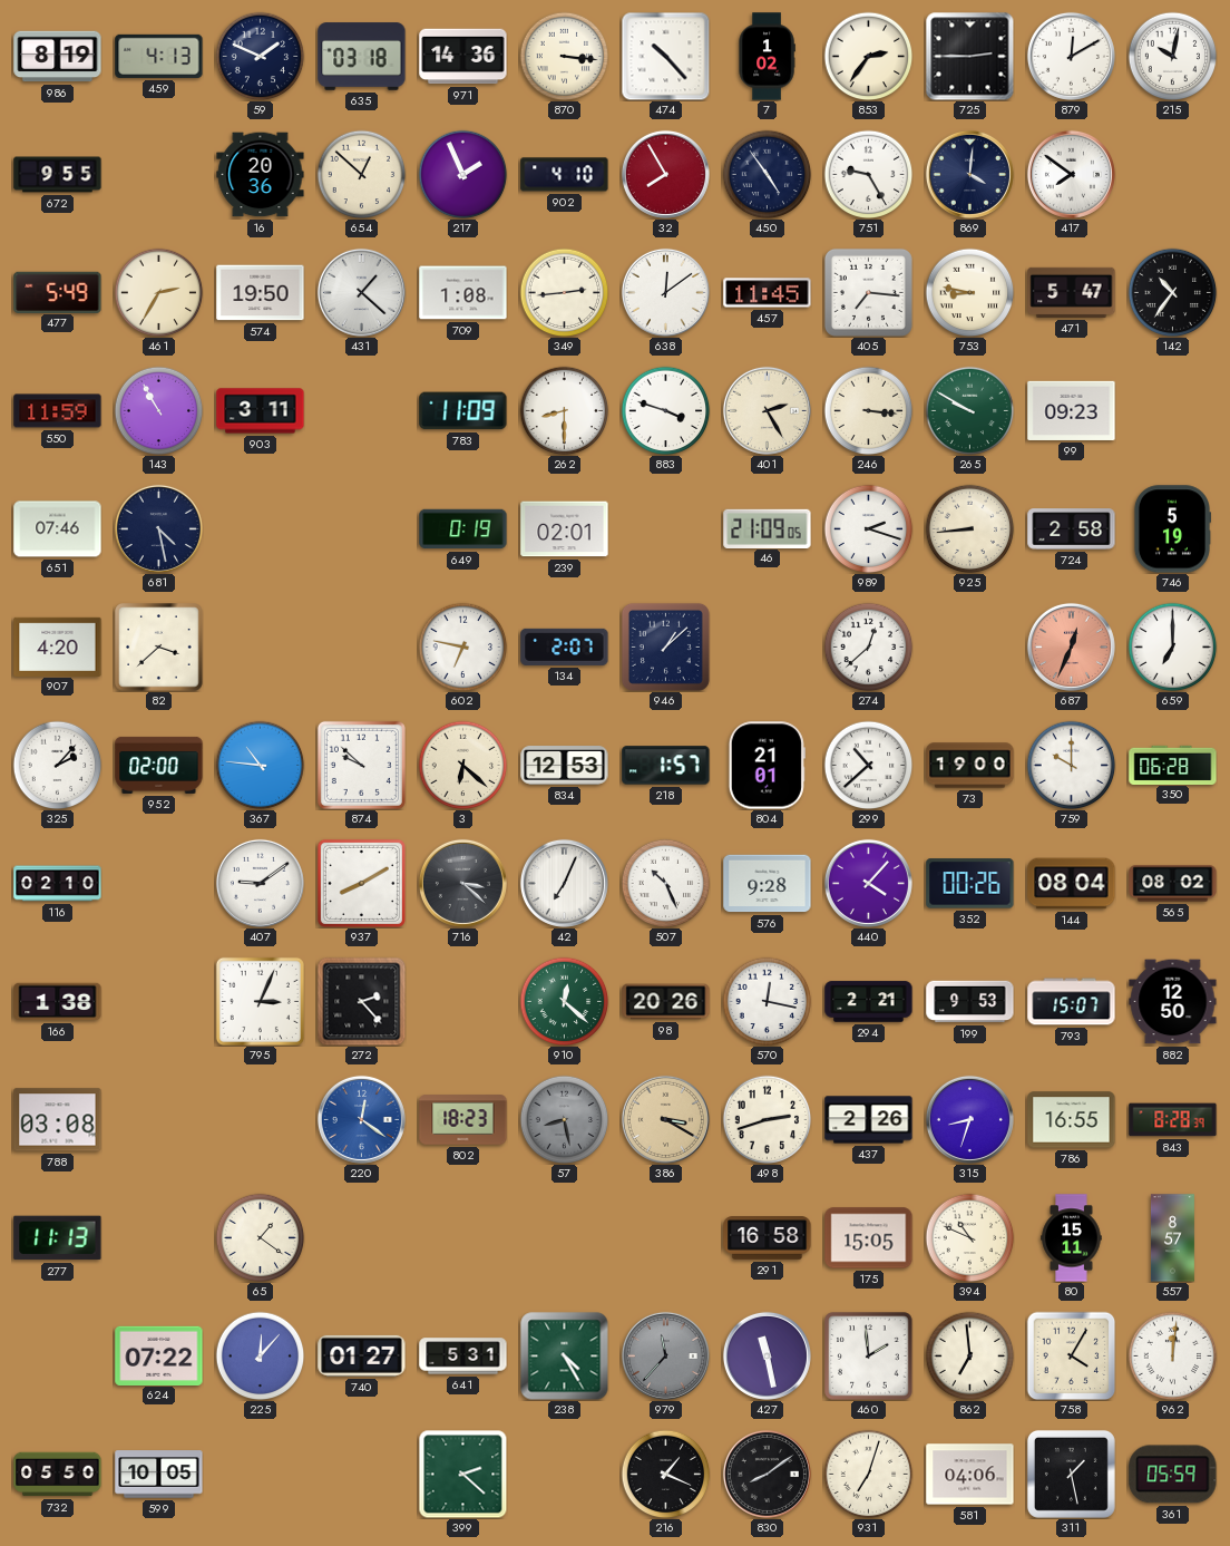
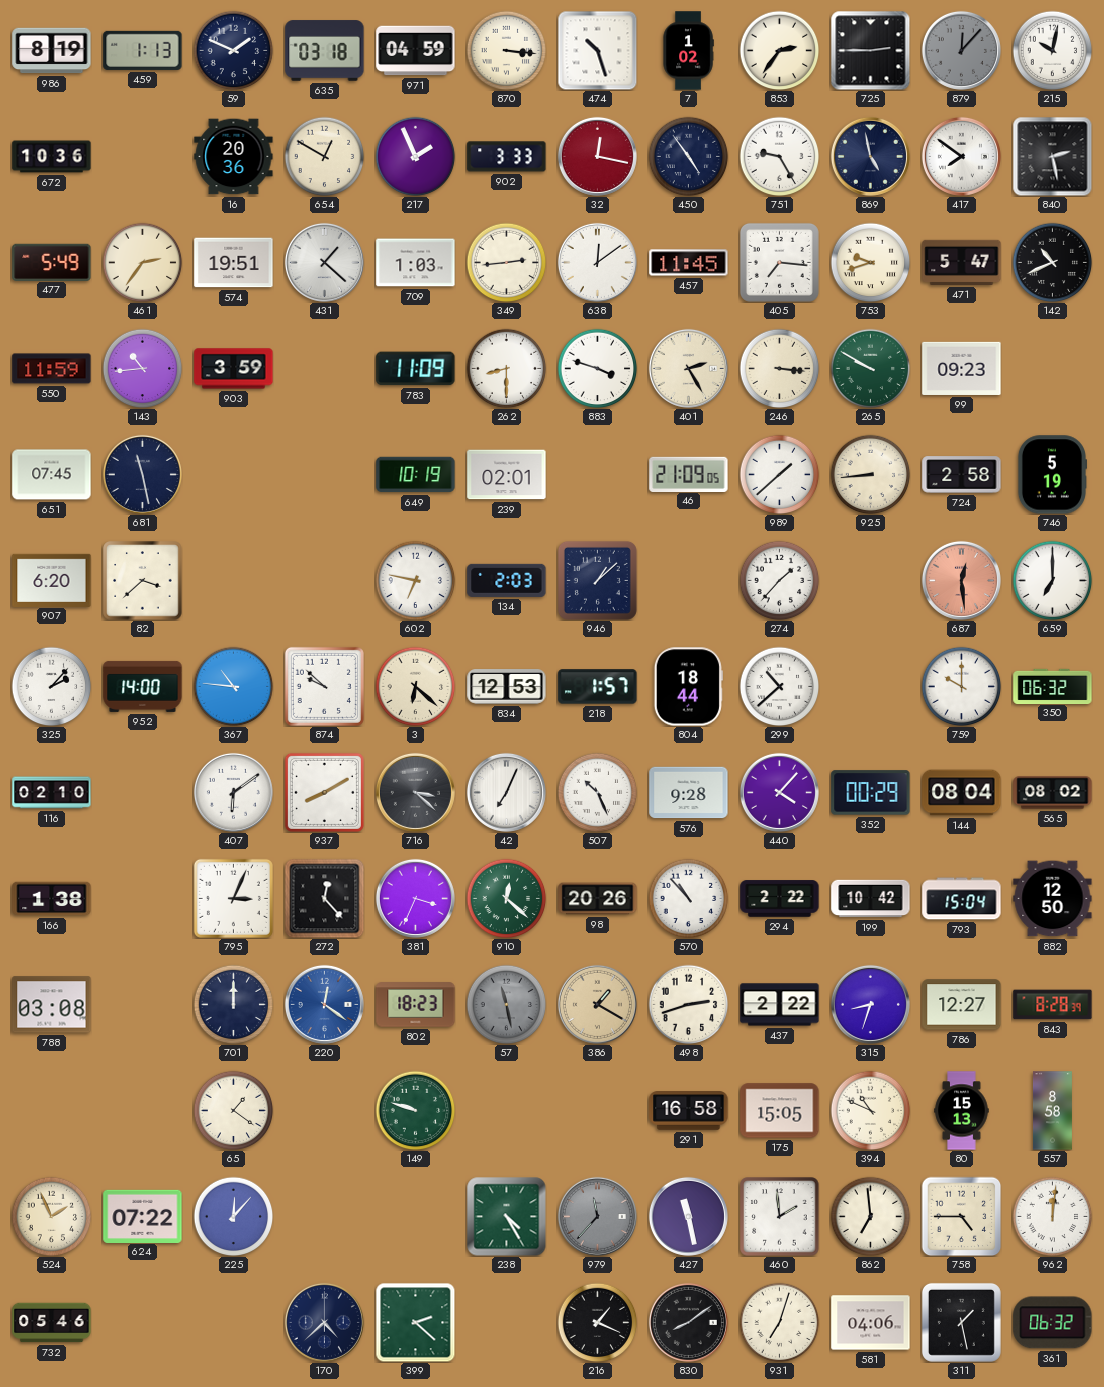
459: 4:13 -> 1:13
971: 14:36 -> 04:59
474: 10:23 -> 10:27
879: 12:10 -> 12:07
879 dial: white -> grey
672: 9:55 -> 10:36
654: 12:52 -> 12:50
902: 4:10 -> 3:33
32: 7:55 -> 12:17
869: 4:01 -> 4:58
840: none -> 2:28
461: 2:35 -> 2:36
574: 19:50 -> 19:51
709: 1:08 -> 1:03
753: 8:47 -> 9:42
142: 10:36 -> 10:41
143: 10:55 -> 10:44
903: 3:11 -> 3:59
651: 07:46 -> 07:45
681: 4:28 -> 11:28
649: 0:19 -> 10:19
989: 2:18 -> 1:38
907: 4:20 -> 6:20
134: 2:07 -> 2:03
274: 12:38 -> 1:37
687: 12:34 -> 12:29
952: 02:00 -> 14:00
804: 21:01 -> 18:44
73: 19:00 -> none
350: 06:28 -> 06:32
407: 9:09 -> 6:09
352: 00:26 -> 00:29
272: 2:23 -> 12:23
381: none -> 3:34
570: 12:17 -> 10:53
294: 2:21 -> 2:22
199: 9:53 -> 10:42
793: 15:07 -> 15:04
701: none -> 12:00
57: 8:28 -> 11:28
386: 3:20 -> 1:20
437: 2:26 -> 2:22
786: 16:55 -> 12:27
277: 11:13 -> none
149: none -> 9:48
80: 15:11 -> 15:13
557: 8:57 -> 8:58
524: none -> 1:56
740: 01:27 -> none
641: 5:31 -> none
758: 4:05 -> 4:45
732: 05:50 -> 05:46
599: 10:05 -> none
170: none -> 4:38
361: 05:59 -> 06:32
